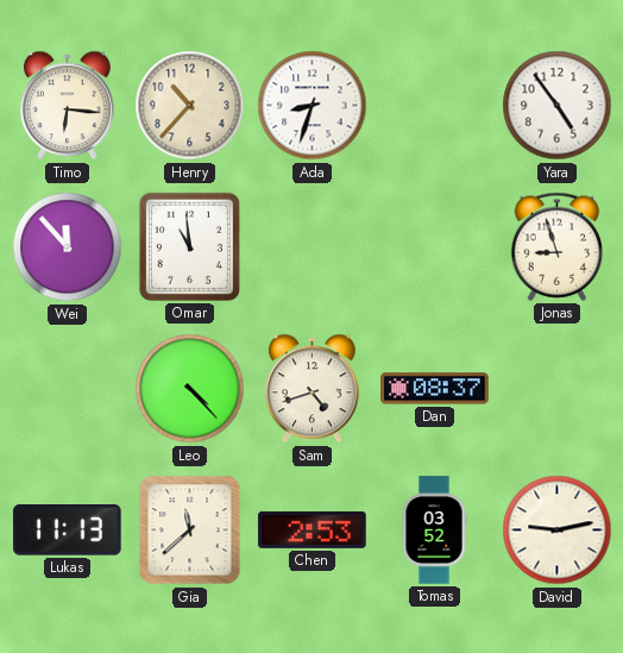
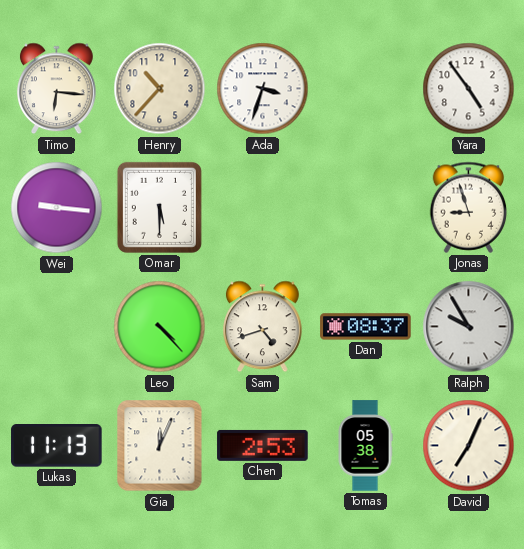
Ada: 8:33 -> 3:33
Wei: 11:53 -> 9:16
Omar: 10:59 -> 5:30
Ralph: none -> 9:55
Gia: 11:38 -> 12:04
Tomas: 03:52 -> 05:38
David: 9:13 -> 7:04
